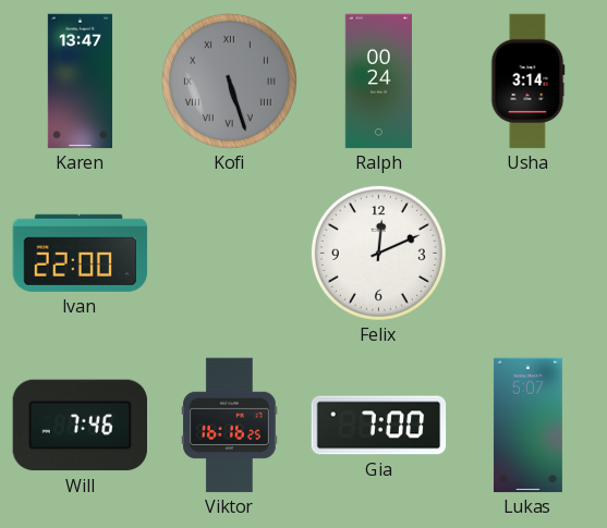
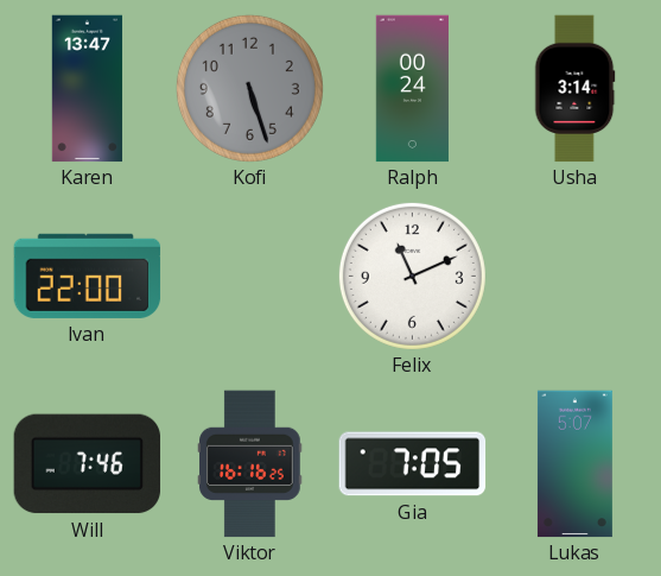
Kofi numerals: Roman -> Arabic
Felix: 12:11 -> 11:11
Gia: 7:00 -> 7:05
